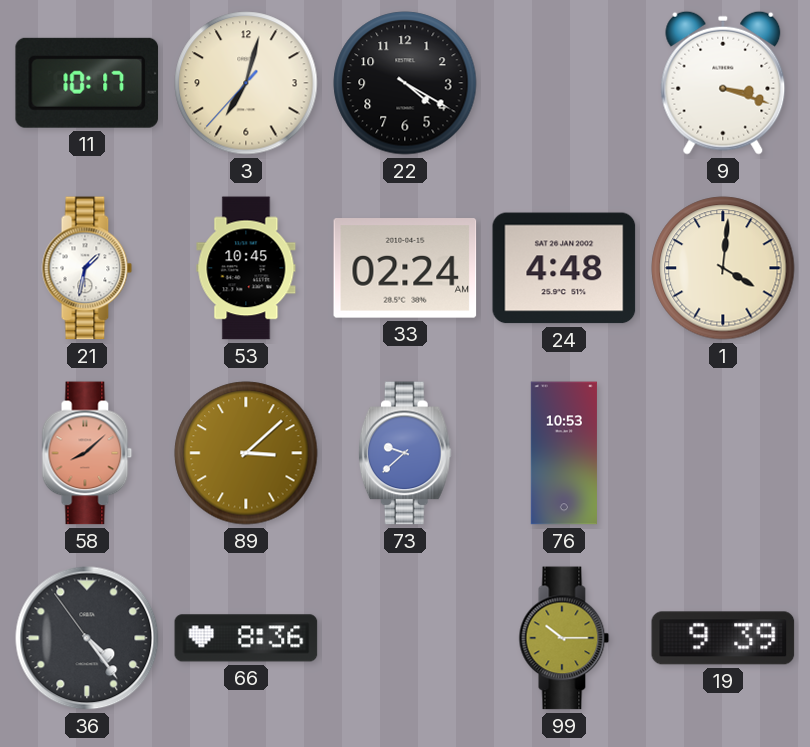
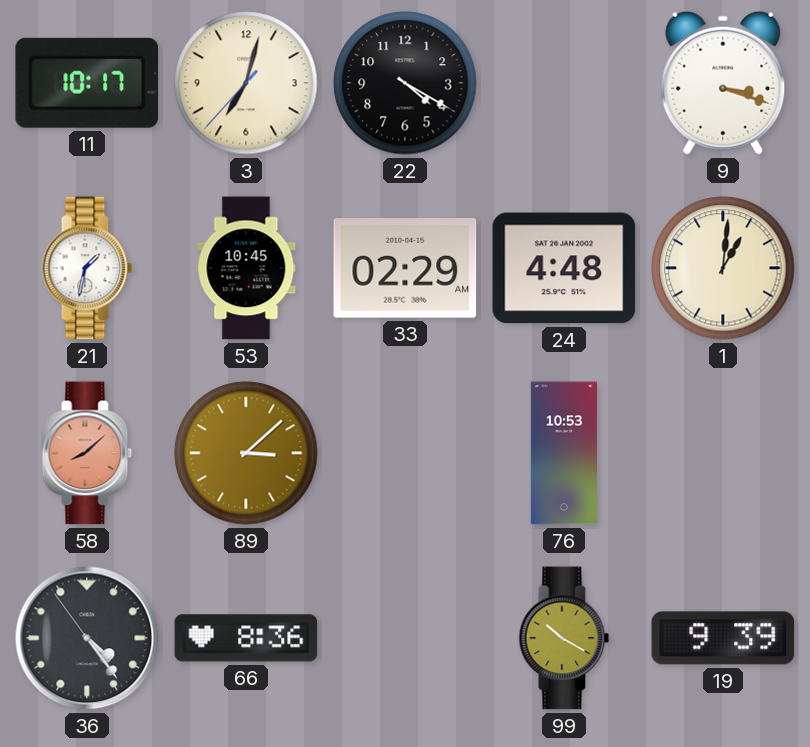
33: 02:24 -> 02:29
1: 4:01 -> 1:01
73: 9:38 -> none
99: 10:15 -> 10:20
